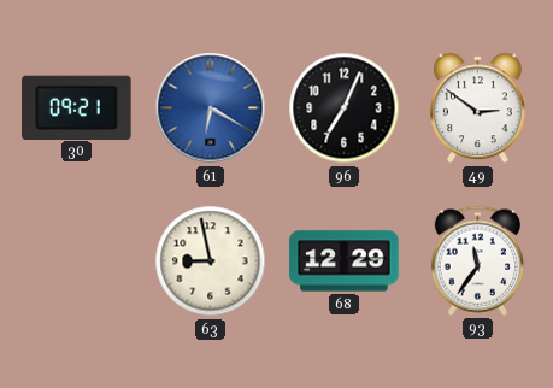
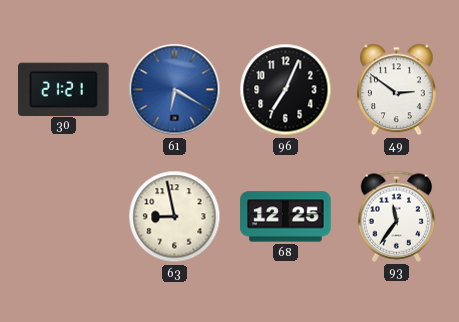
30: 09:21 -> 21:21
68: 12:29 -> 12:25
